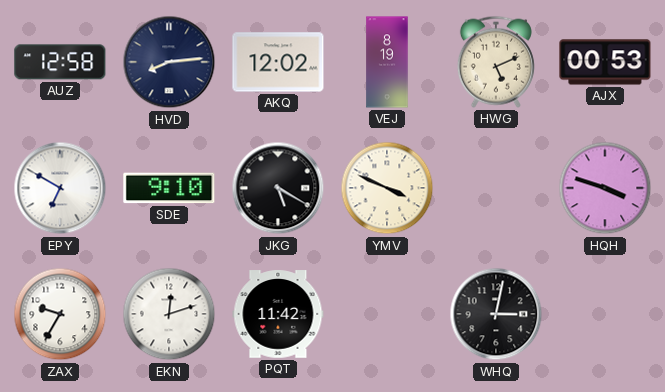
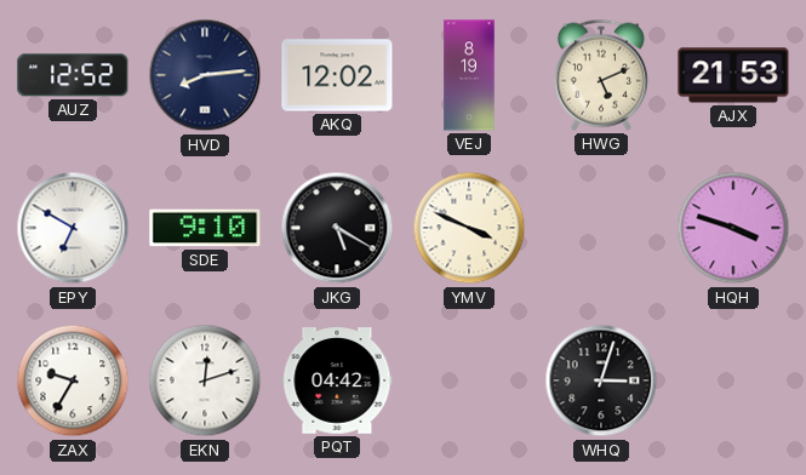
AUZ: 12:58 -> 12:52
AJX: 00:53 -> 21:53
PQT: 11:42 -> 04:42
WHQ: 3:02 -> 3:03
